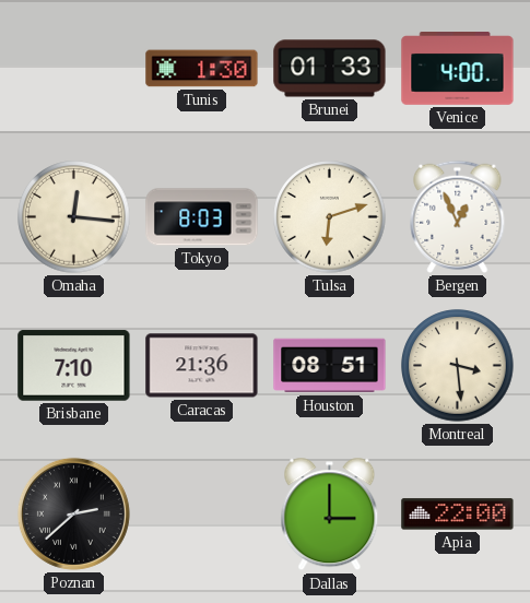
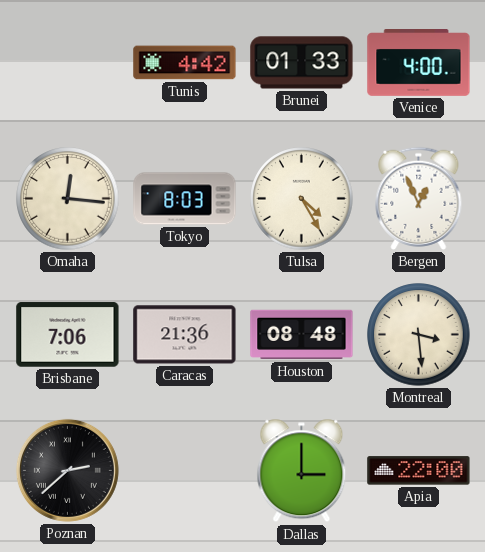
Tunis: 1:30 -> 4:42
Tulsa: 6:12 -> 4:25
Brisbane: 7:10 -> 7:06
Houston: 08:51 -> 08:48
